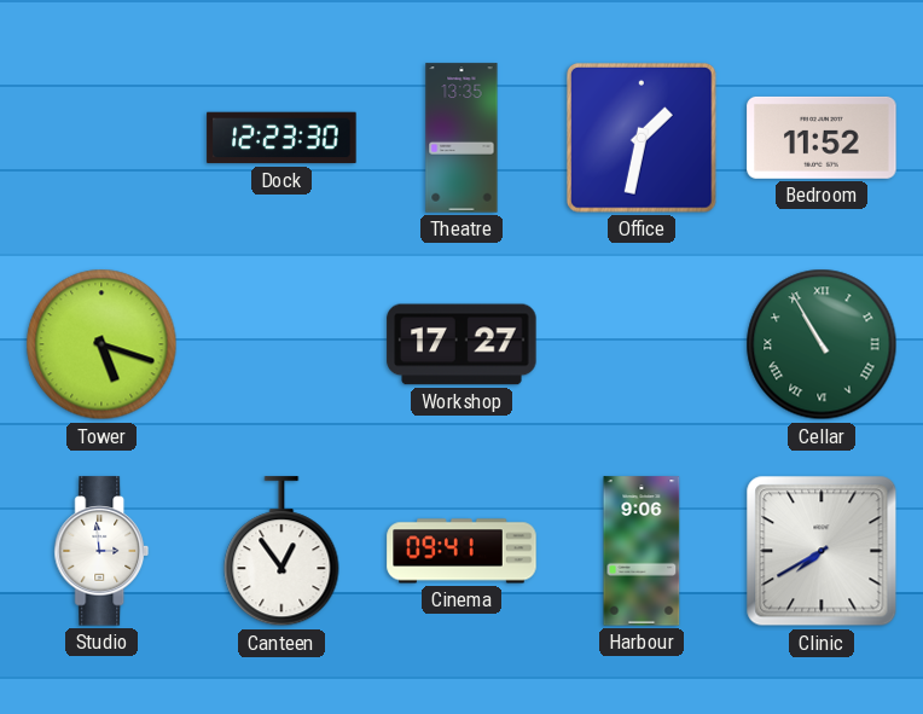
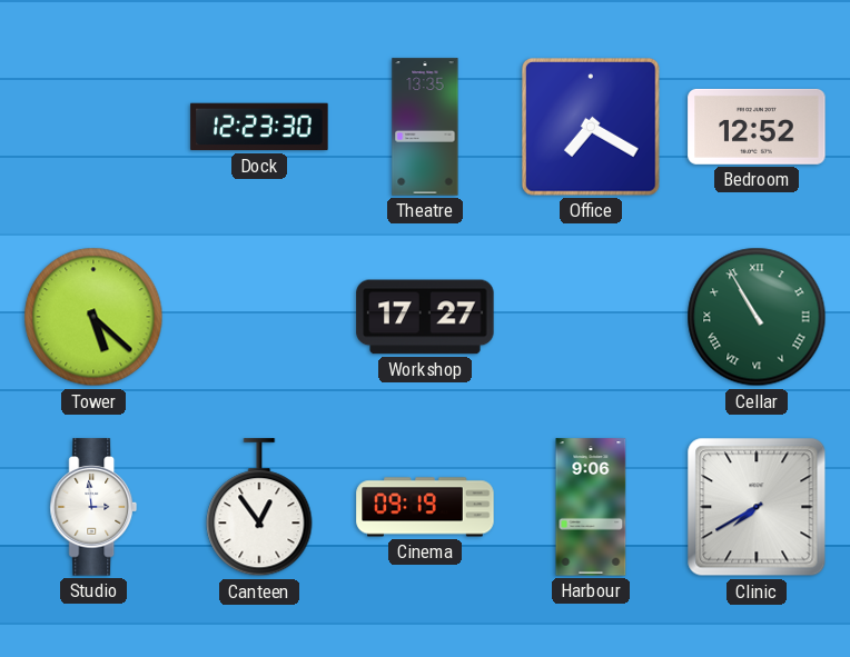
Office: 1:32 -> 7:20
Bedroom: 11:52 -> 12:52
Tower: 5:18 -> 5:22
Cinema: 09:41 -> 09:19
